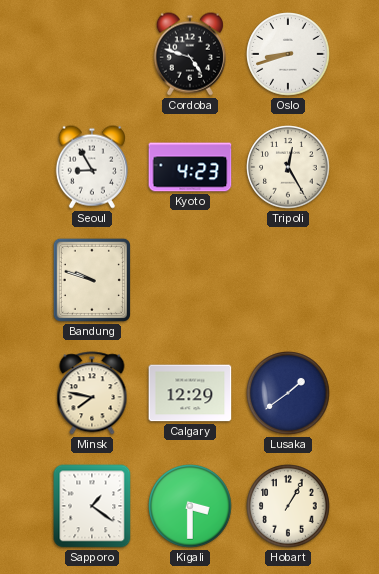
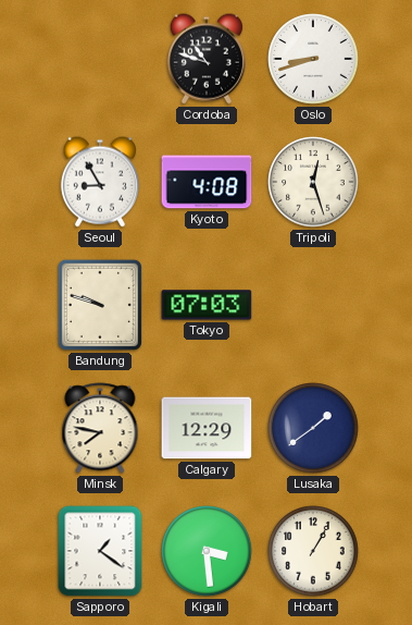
Cordoba: 4:48 -> 10:48
Kyoto: 4:23 -> 4:08
Tripoli: 12:25 -> 12:27
Tokyo: none -> 07:03
Kigali: 3:30 -> 3:29
